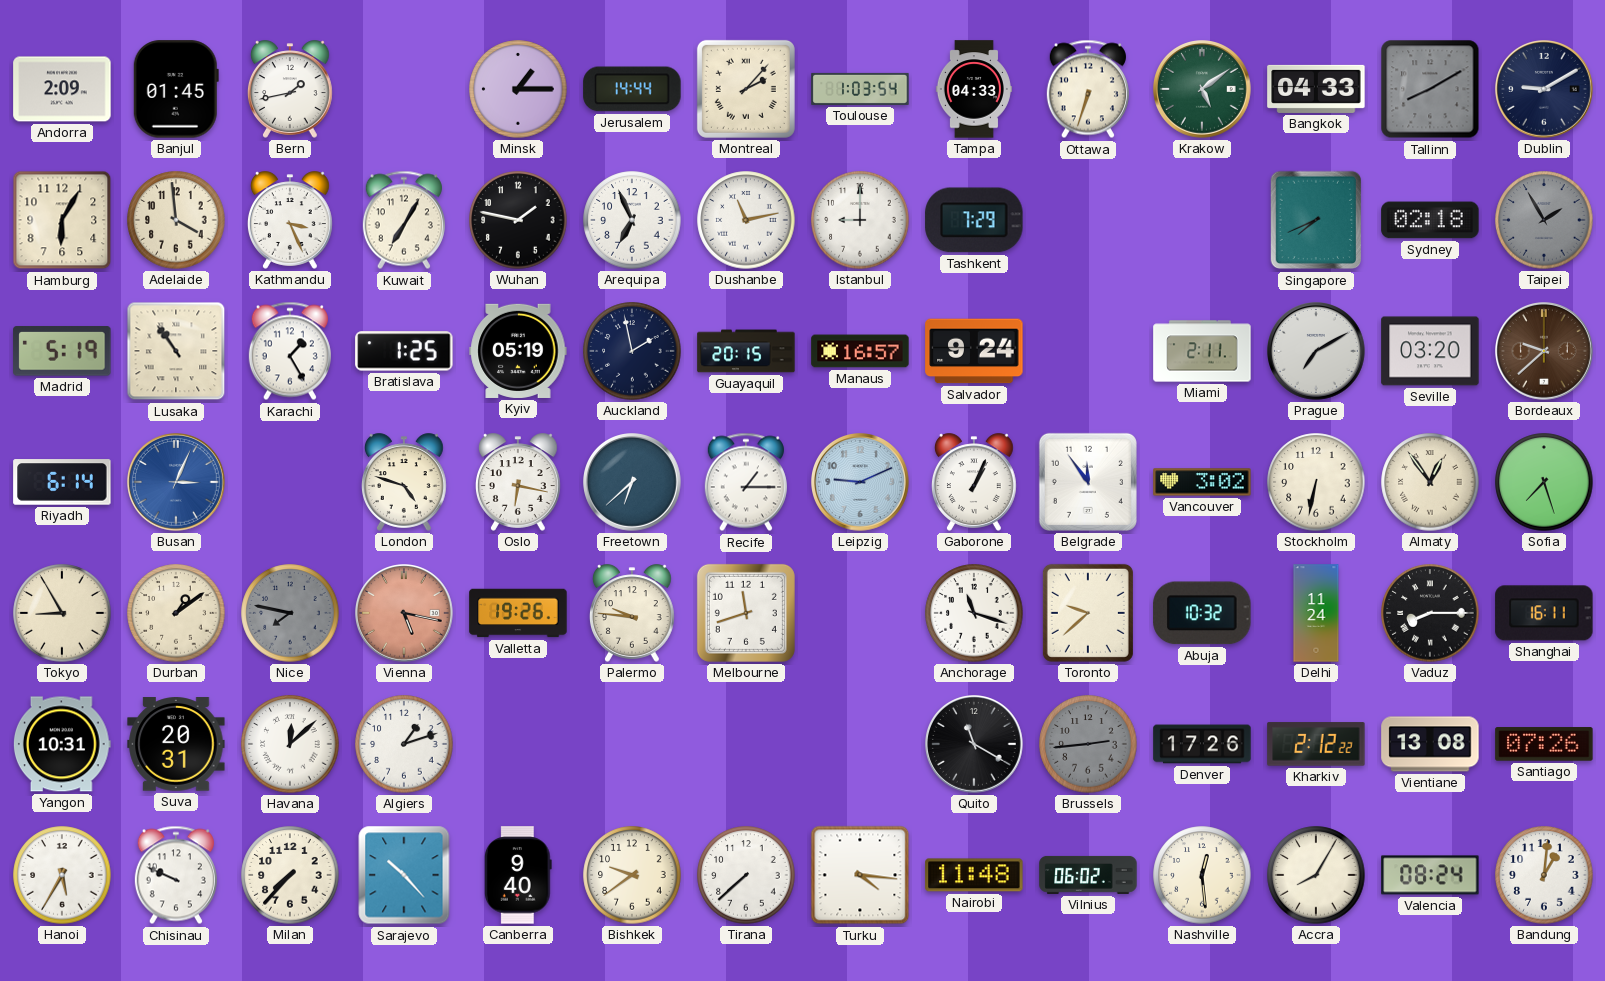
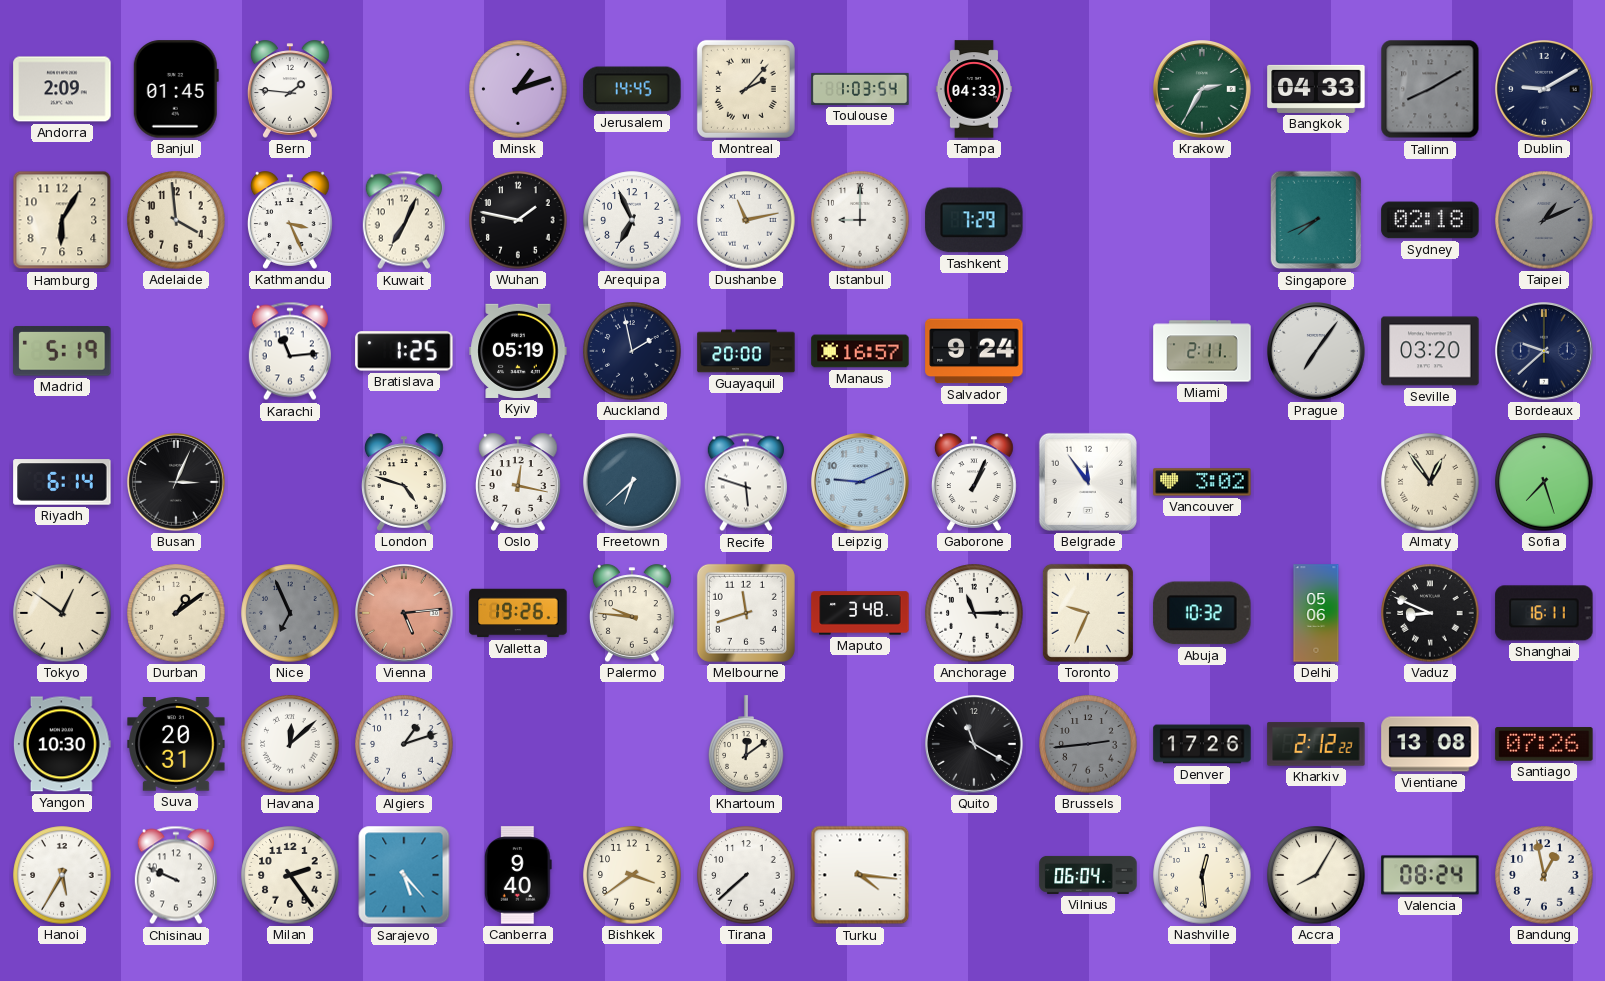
Bern: 1:43 -> 1:46
Minsk: 1:15 -> 1:12
Jerusalem: 14:44 -> 14:45
Ottawa: 6:33 -> none
Krakow: 5:09 -> 2:35
Kuwait: 7:05 -> 7:04
Taipei: 1:55 -> 1:11
Lusaka: 10:54 -> none
Karachi: 1:25 -> 11:14
Guayaquil: 20:15 -> 20:00
Prague: 7:10 -> 7:06
Bordeaux dial: brown -> navy
Busan dial: blue -> black
Oslo: 6:17 -> 12:17
Recife: 1:15 -> 5:48
Stockholm: 6:32 -> none
Tokyo: 8:55 -> 12:51
Nice: 7:47 -> 6:56
Vienna: 5:17 -> 5:14
Maputo: none -> 3:48
Anchorage: 11:18 -> 11:15
Toronto: 9:38 -> 9:34
Delhi: 11:24 -> 05:06
Vaduz: 8:15 -> 8:49
Yangon: 10:31 -> 10:30
Khartoum: none -> 12:09
Milan: 7:37 -> 2:24
Sarajevo: 10:23 -> 5:23
Bishkek: 9:39 -> 3:39
Nairobi: 11:48 -> none
Vilnius: 06:02 -> 06:04
Bandung: 1:01 -> 12:58
